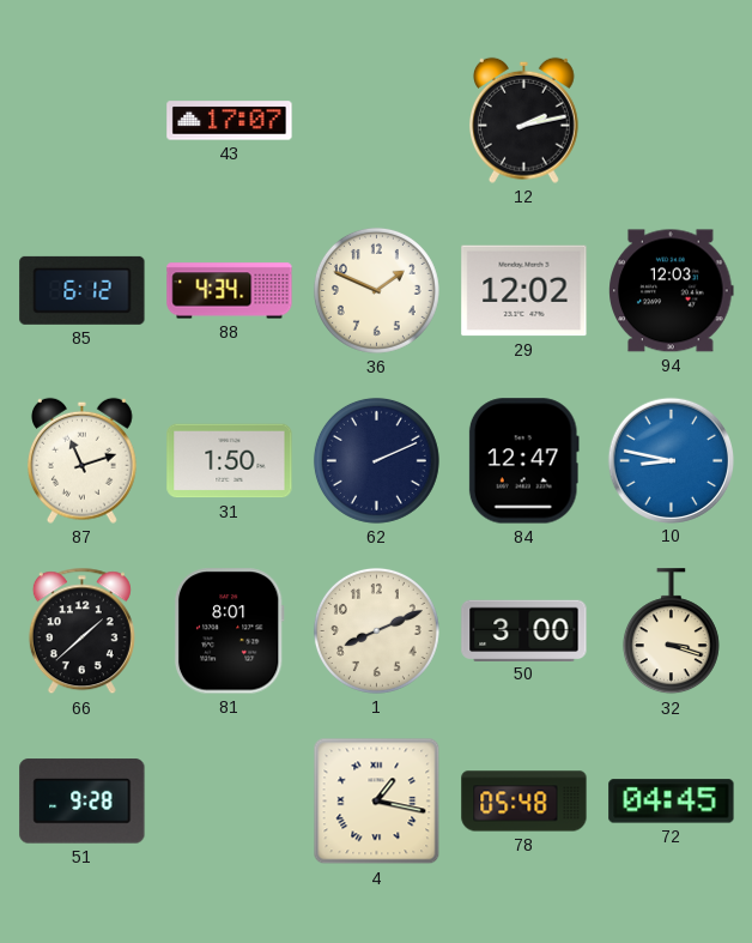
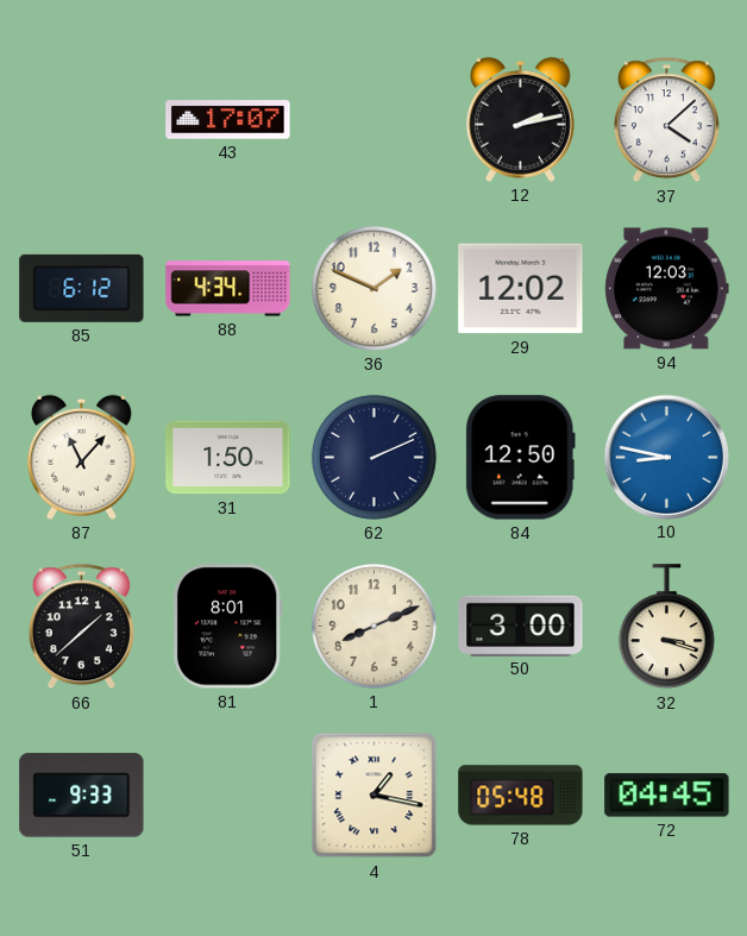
37: none -> 4:08
87: 11:12 -> 11:07
84: 12:47 -> 12:50
51: 9:28 -> 9:33
